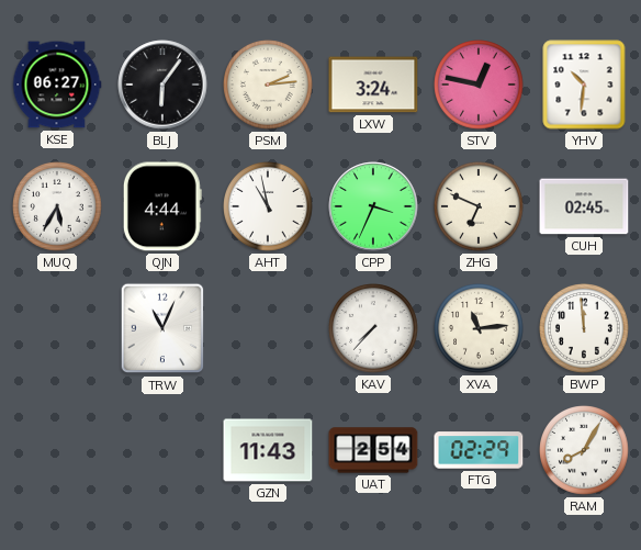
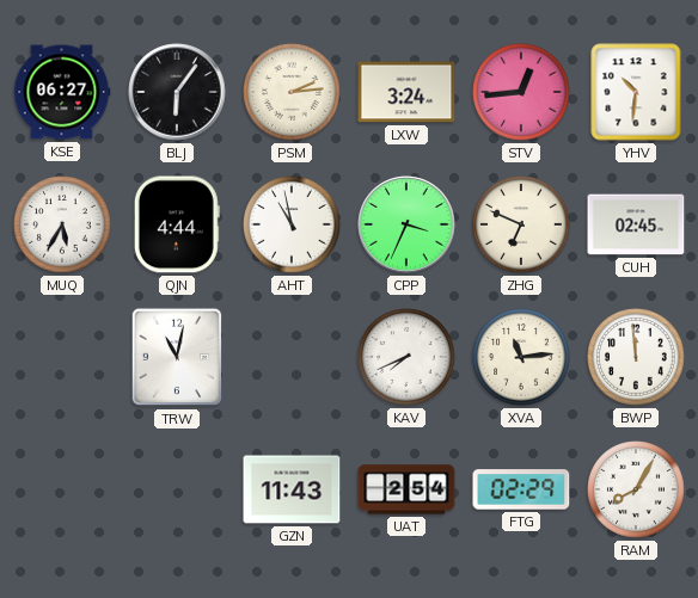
STV: 12:47 -> 12:44
TRW: 11:04 -> 11:02
KAV: 7:37 -> 7:41
